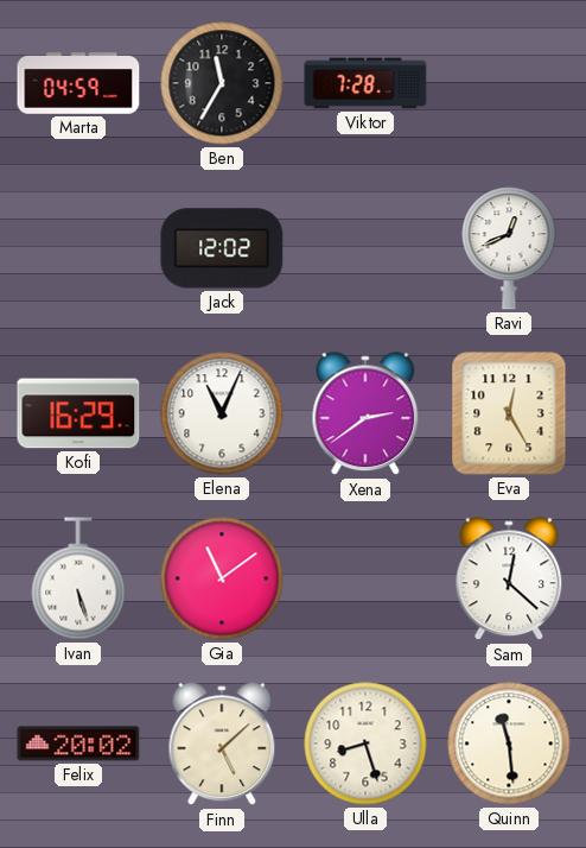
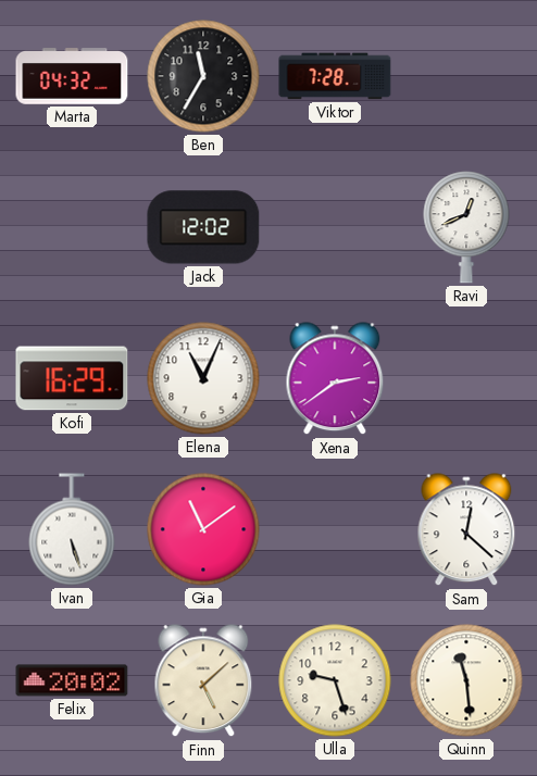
Marta: 04:59 -> 04:32
Eva: 12:25 -> none
Ulla: 8:27 -> 9:27
